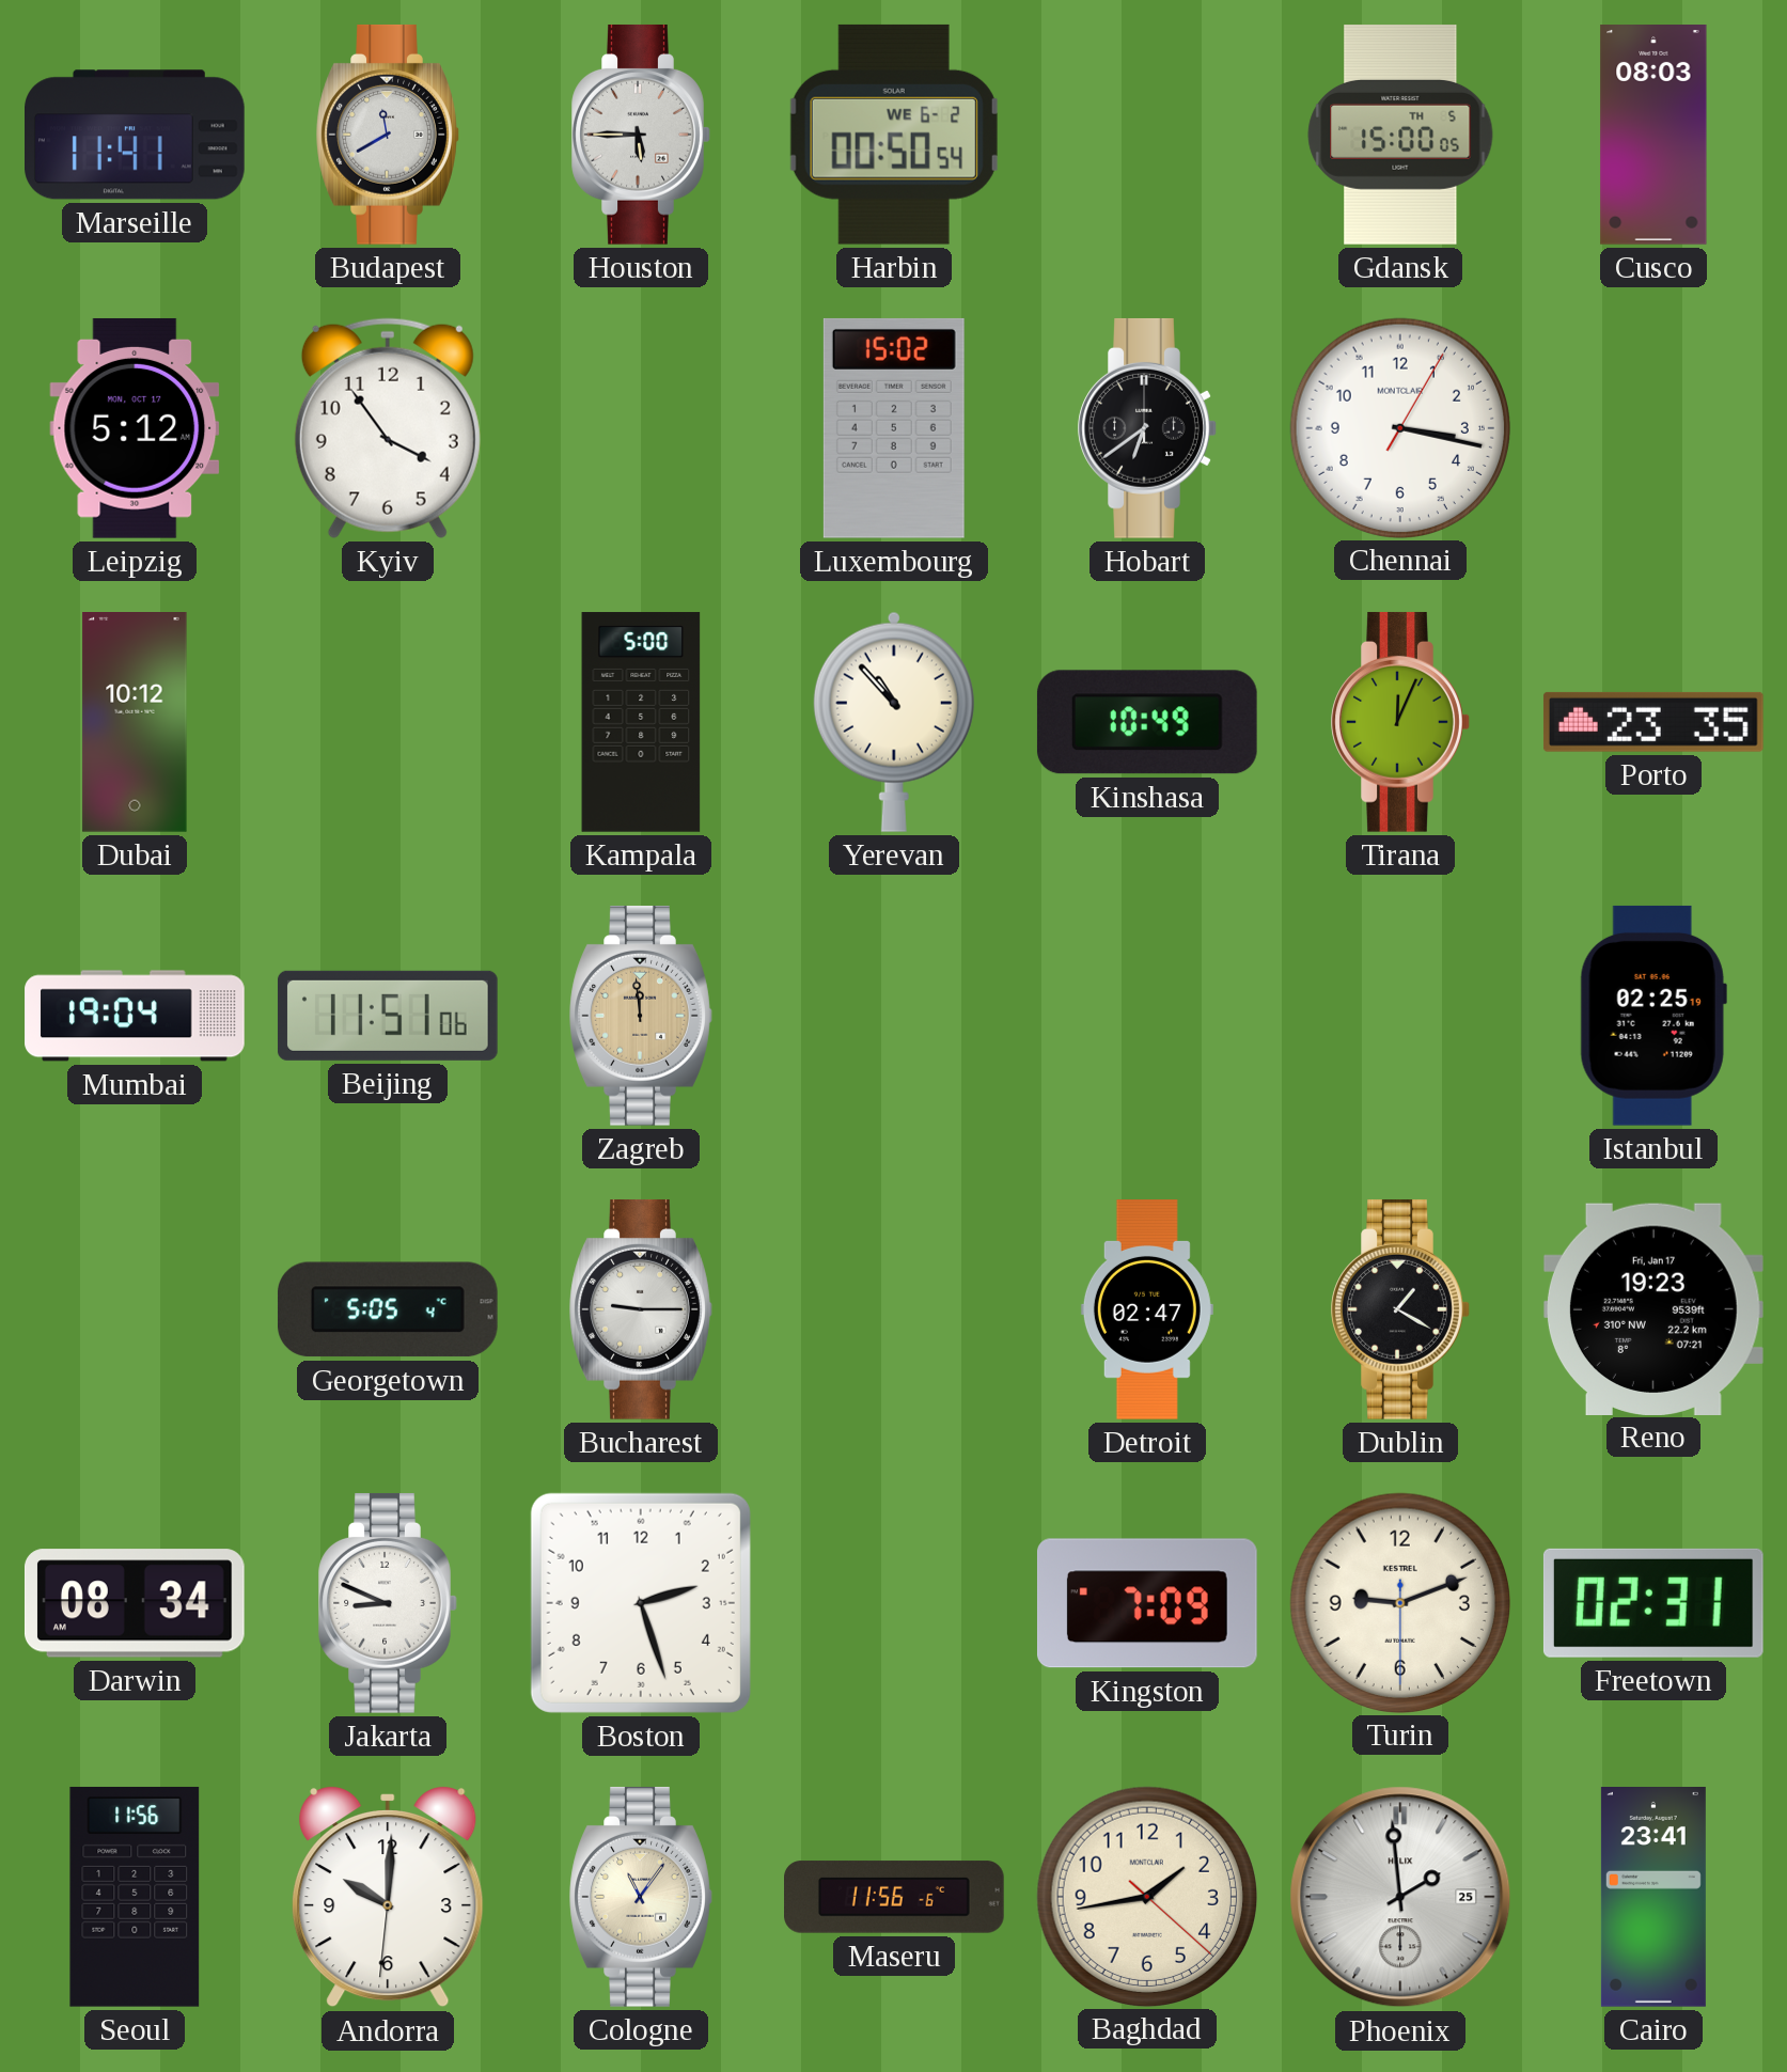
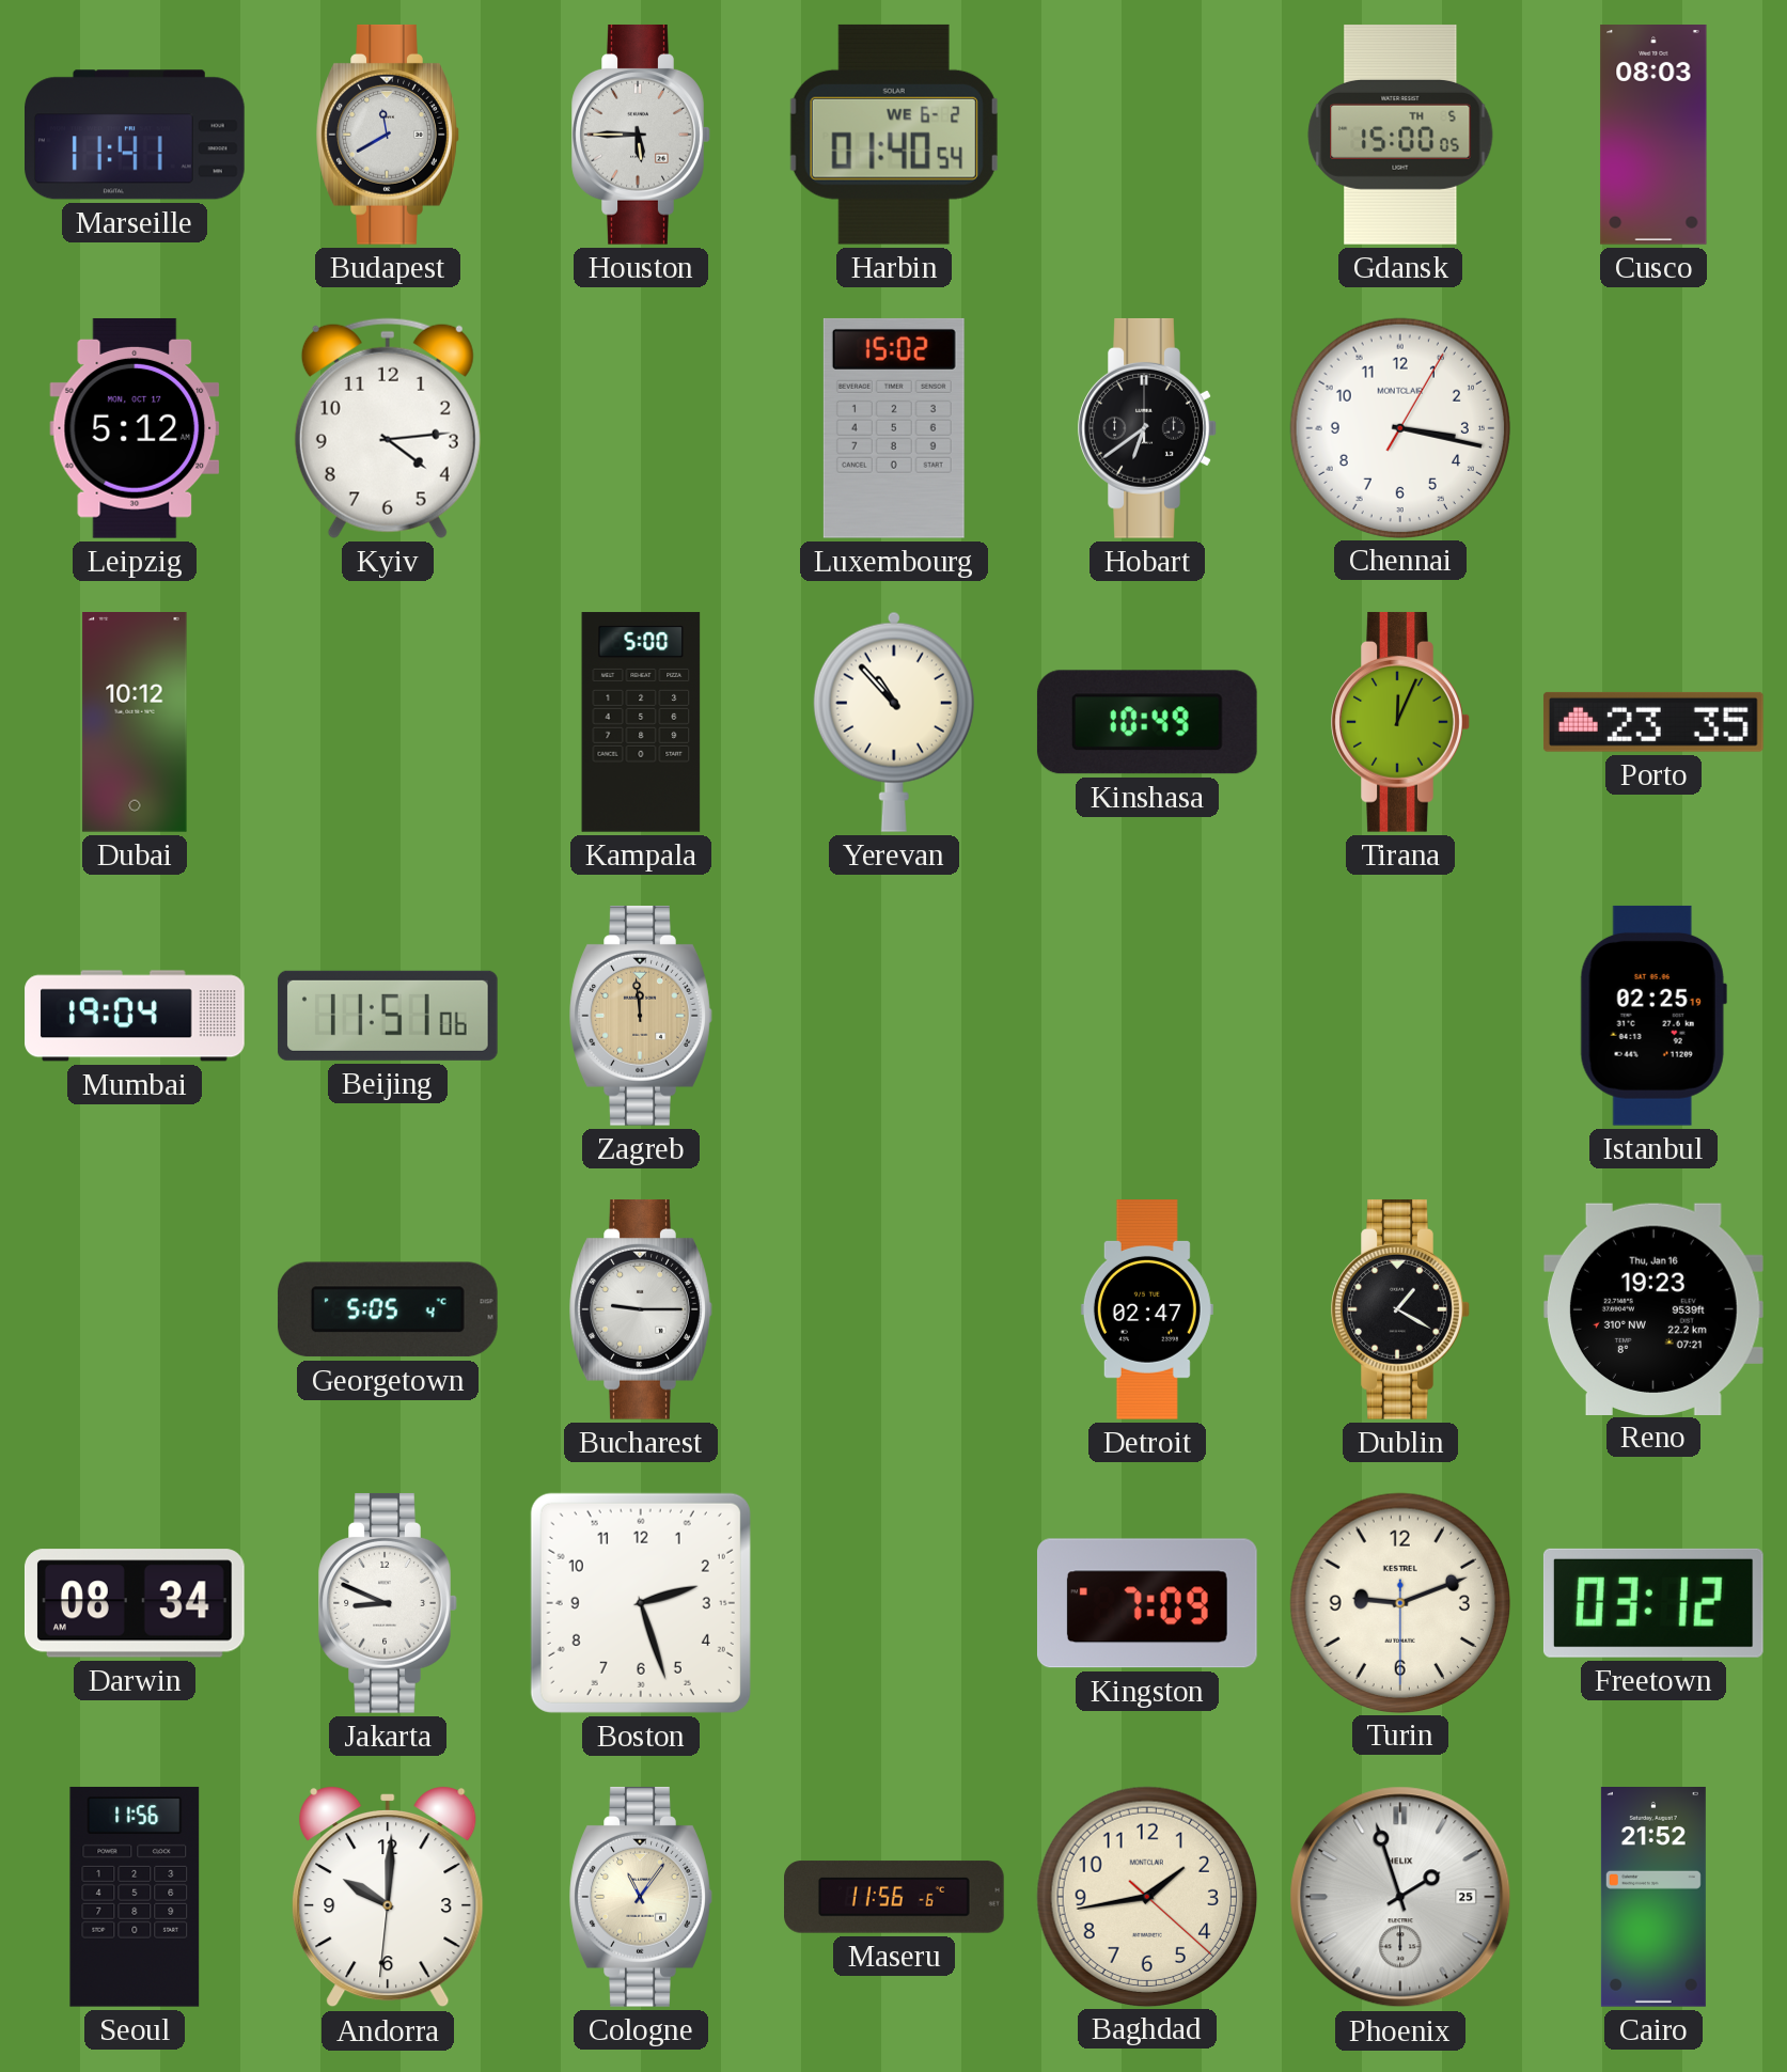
Harbin: 00:50 -> 01:40
Kyiv: 3:54 -> 4:14
Reno date: Fri, Jan 17 -> Thu, Jan 16
Freetown: 02:31 -> 03:12
Phoenix: 1:59 -> 1:57
Cairo: 23:41 -> 21:52
